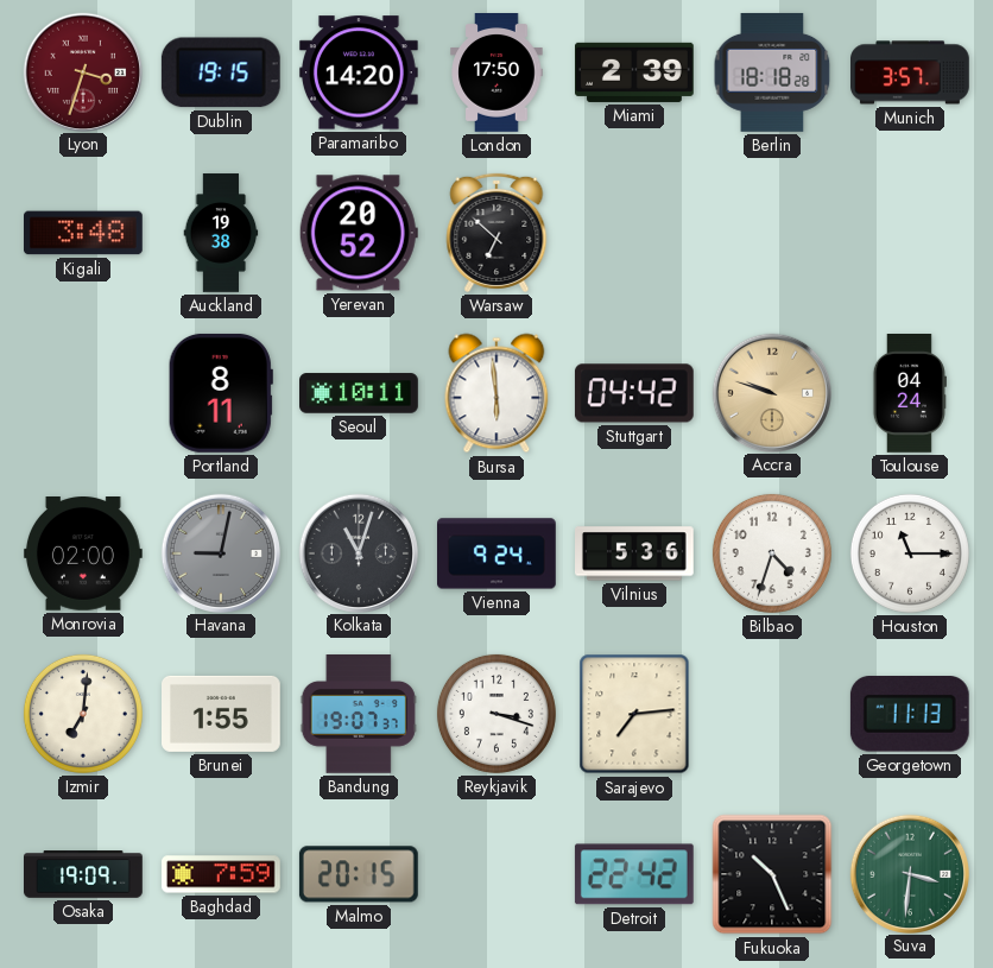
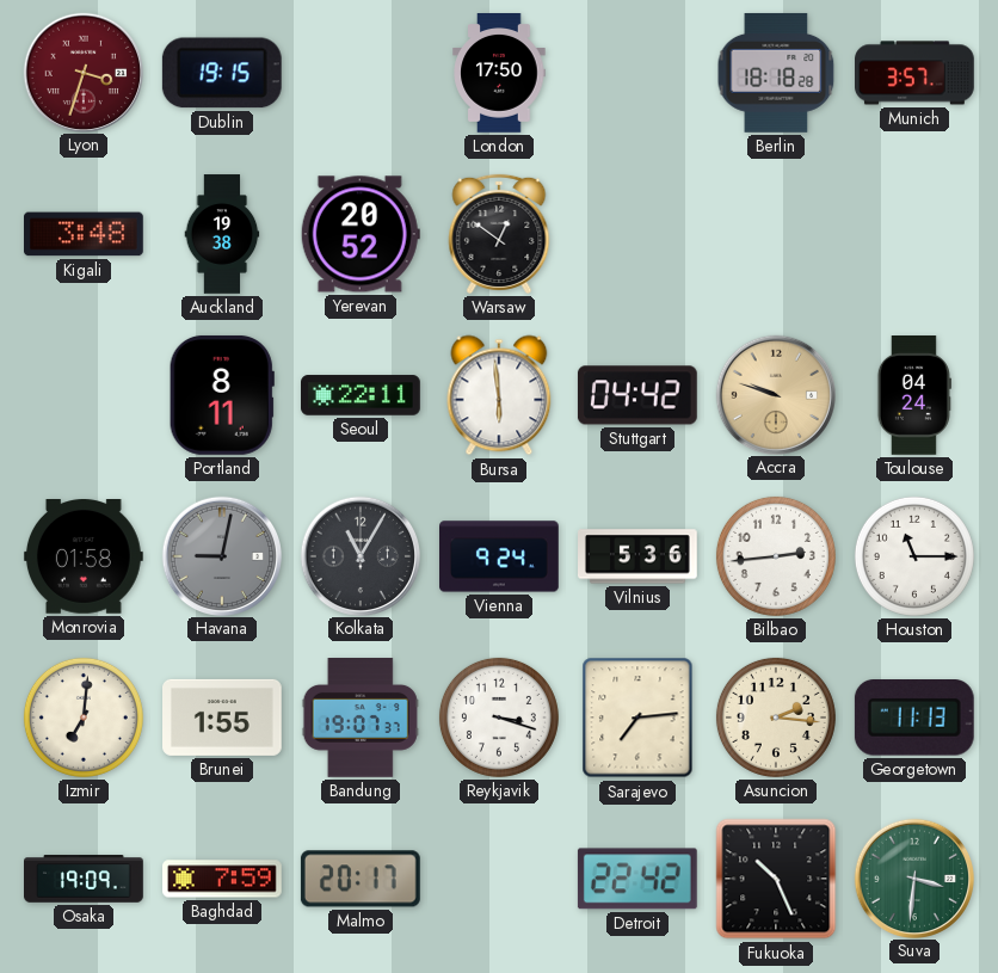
Paramaribo: 14:20 -> none
Miami: 2:39 -> none
Warsaw: 6:52 -> 12:51
Seoul: 10:11 -> 22:11
Monrovia: 02:00 -> 01:58
Kolkata: 11:03 -> 11:05
Bilbao: 4:33 -> 2:44
Asuncion: none -> 2:16
Malmo: 20:15 -> 20:17
